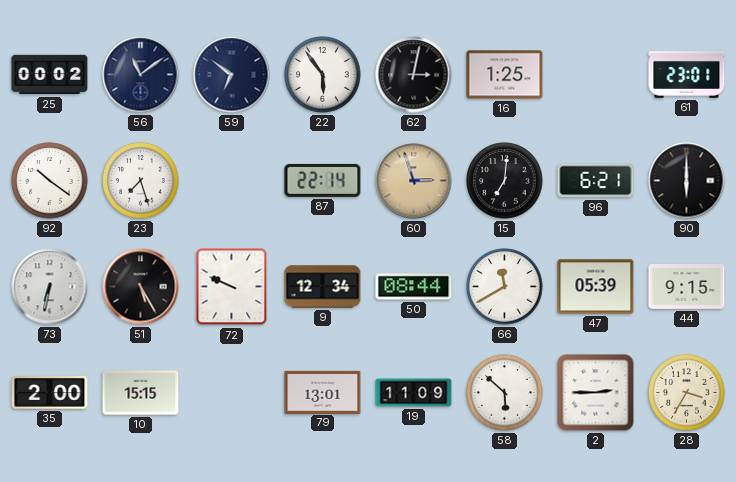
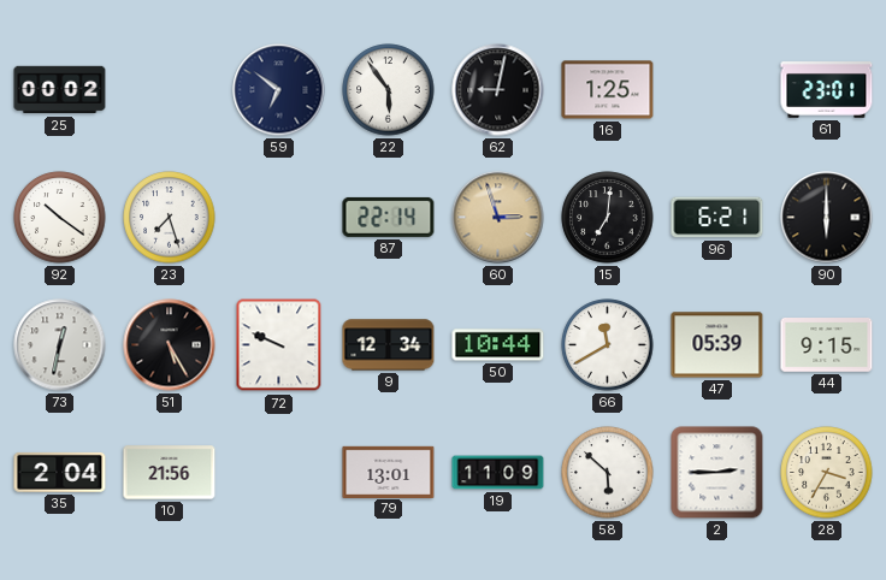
56: 11:09 -> none
62: 3:02 -> 9:02
73: 6:32 -> 12:32
50: 08:44 -> 10:44
35: 2:00 -> 2:04
10: 15:15 -> 21:56
